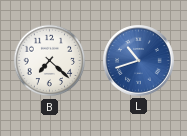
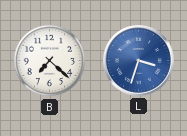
L: 10:42 -> 3:33
